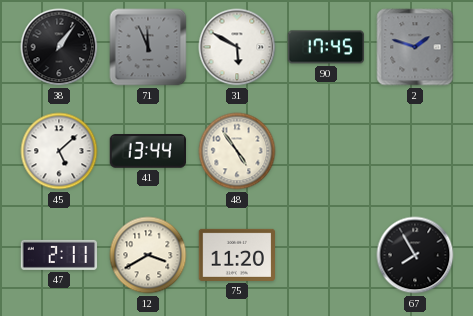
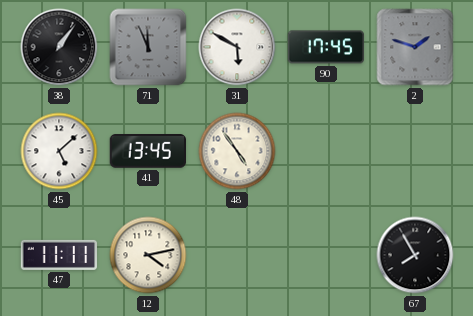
41: 13:44 -> 13:45
47: 2:11 -> 11:11
12: 3:40 -> 4:13
75: 11:20 -> none
